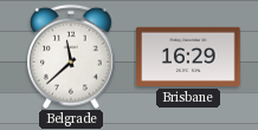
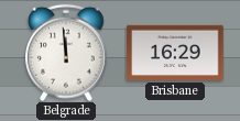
Belgrade: 11:38 -> 11:59
